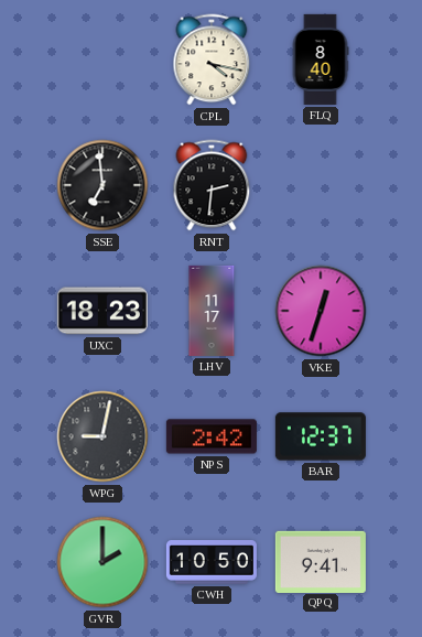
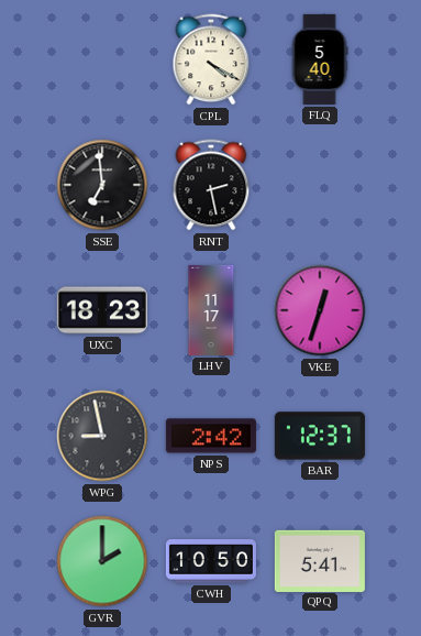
CPL: 4:17 -> 4:20
FLQ: 8:40 -> 5:40
RNT: 2:31 -> 2:28
WPG: 9:02 -> 8:58
QPQ: 9:41 -> 5:41
